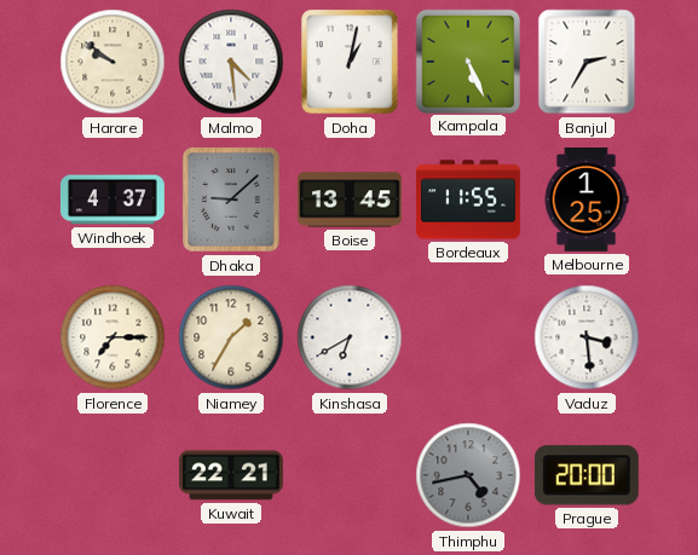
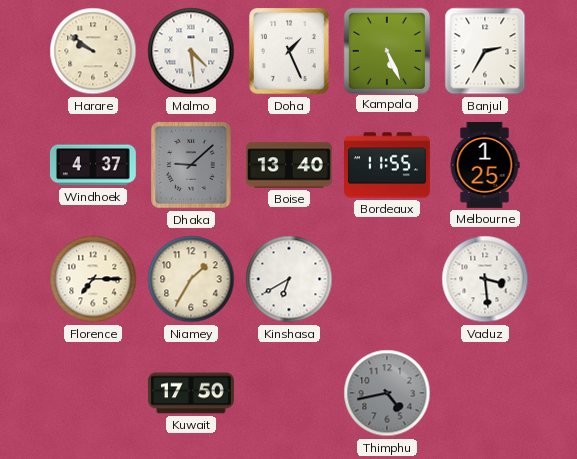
Doha: 1:02 -> 1:26
Boise: 13:45 -> 13:40
Kuwait: 22:21 -> 17:50
Prague: 20:00 -> none
